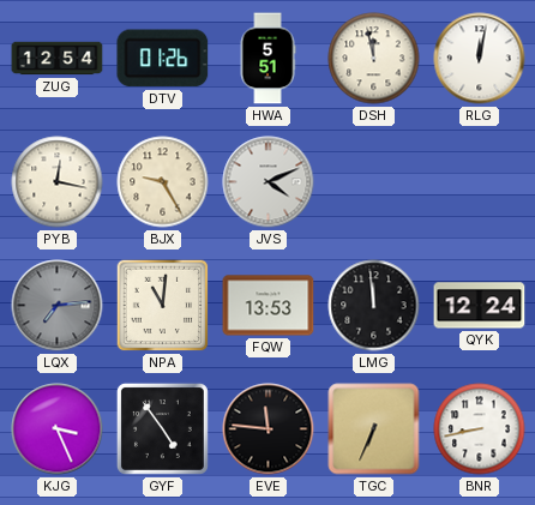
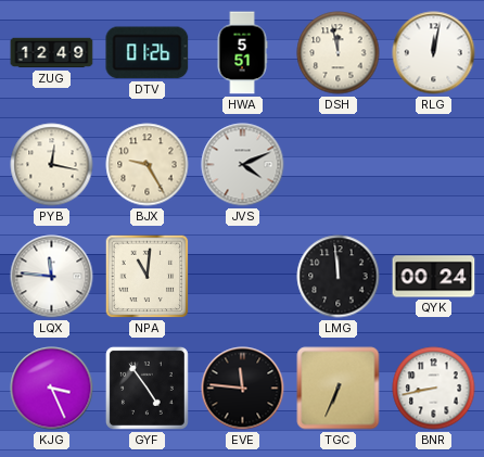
ZUG: 12:54 -> 12:49
LQX: 7:14 -> 11:46
LQX dial: grey -> white
FQW: 13:53 -> none
QYK: 12:24 -> 00:24
